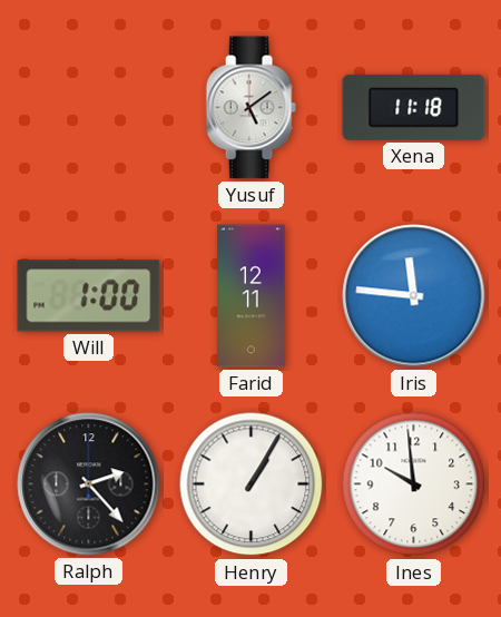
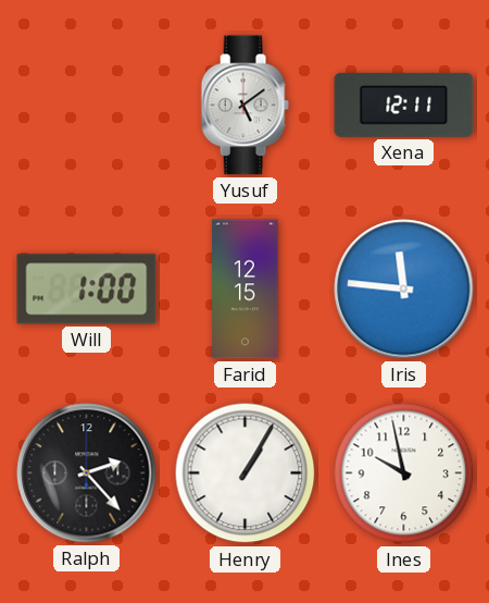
Xena: 11:18 -> 12:11
Farid: 12:11 -> 12:15
Ines: 9:59 -> 9:58
